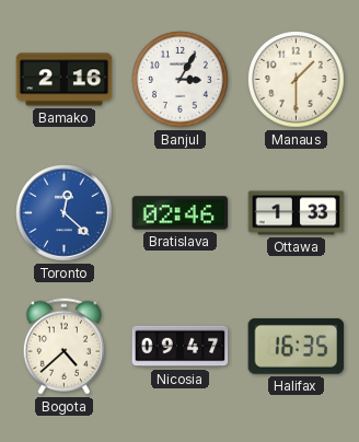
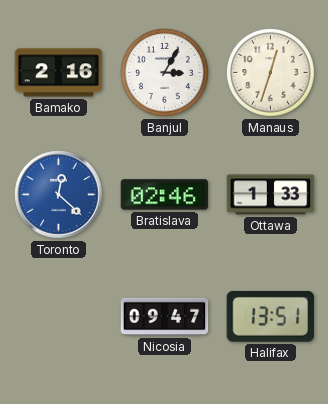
Manaus: 1:30 -> 12:33
Bogota: 4:38 -> none
Halifax: 16:35 -> 13:51
